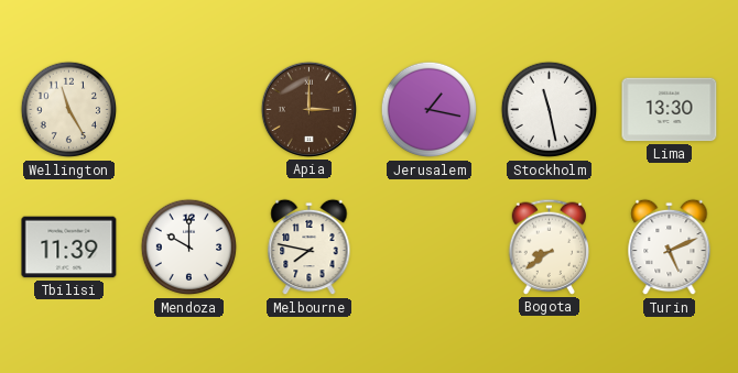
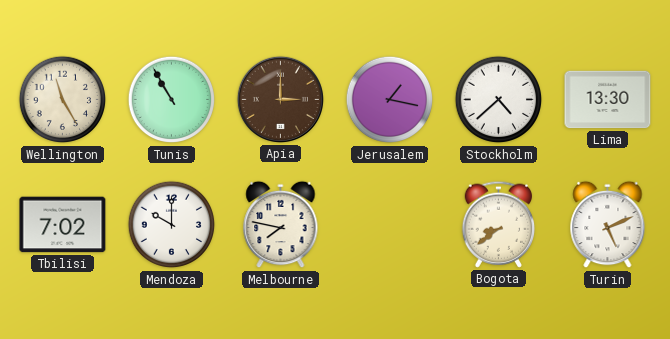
Tunis: none -> 10:55
Stockholm: 11:28 -> 4:38
Tbilisi: 11:39 -> 7:02
